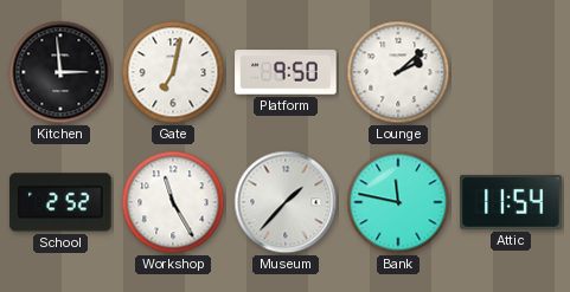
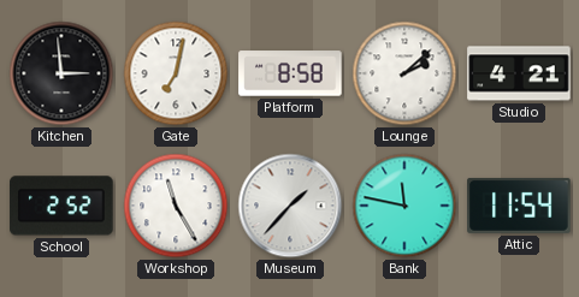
Platform: 9:50 -> 8:58
Studio: none -> 4:21
